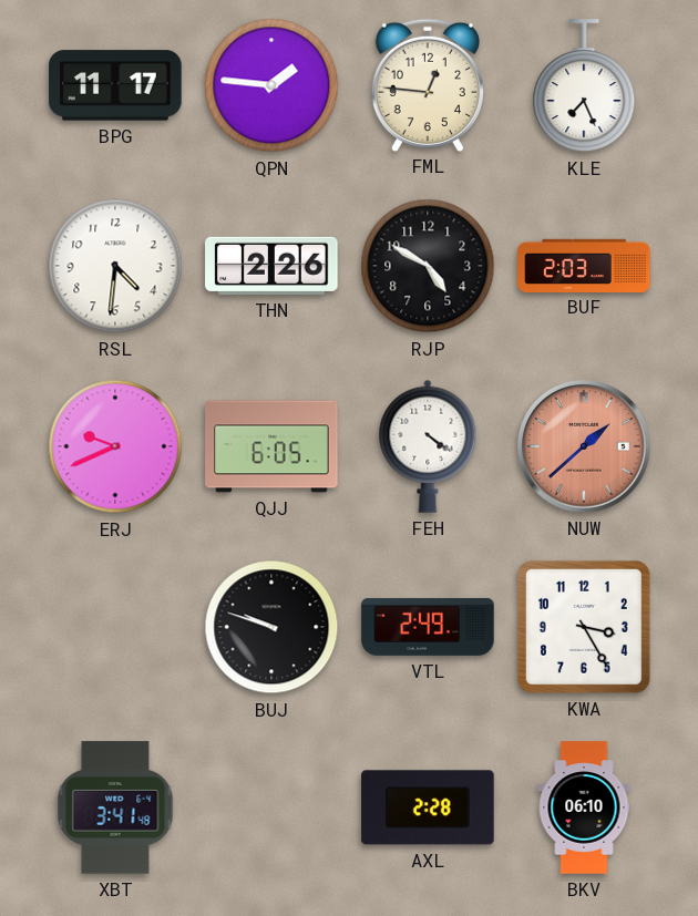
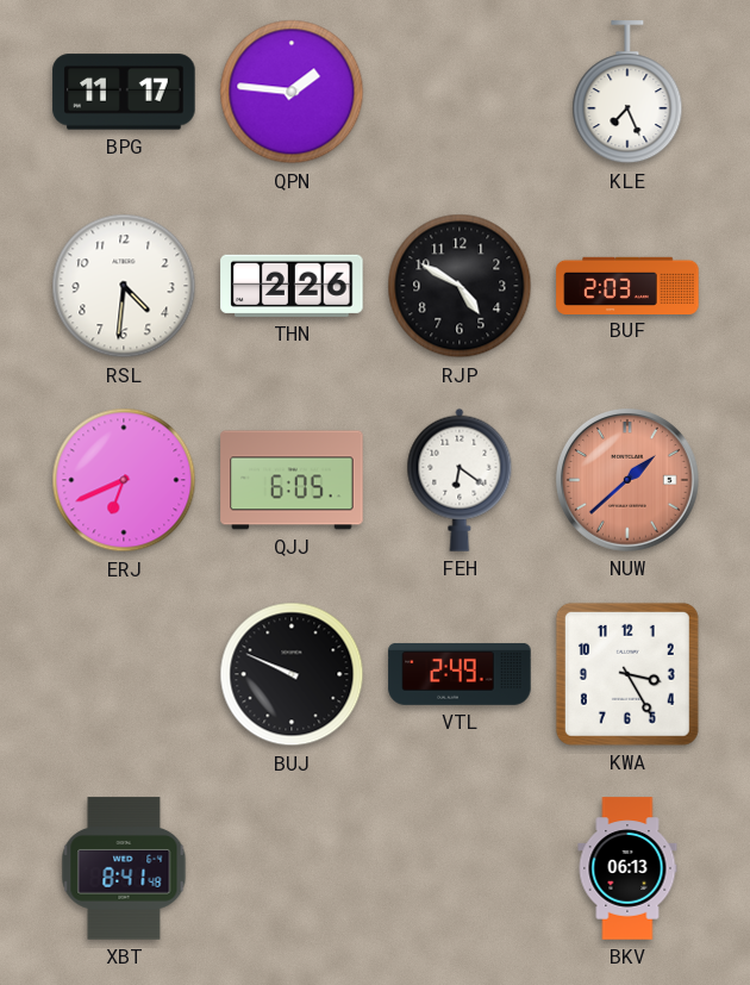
FML: 12:46 -> none
ERJ: 9:41 -> 6:41
FEH: 4:21 -> 6:21
BUJ: 9:48 -> 9:49
XBT: 3:41 -> 8:41
AXL: 2:28 -> none
BKV: 06:10 -> 06:13
